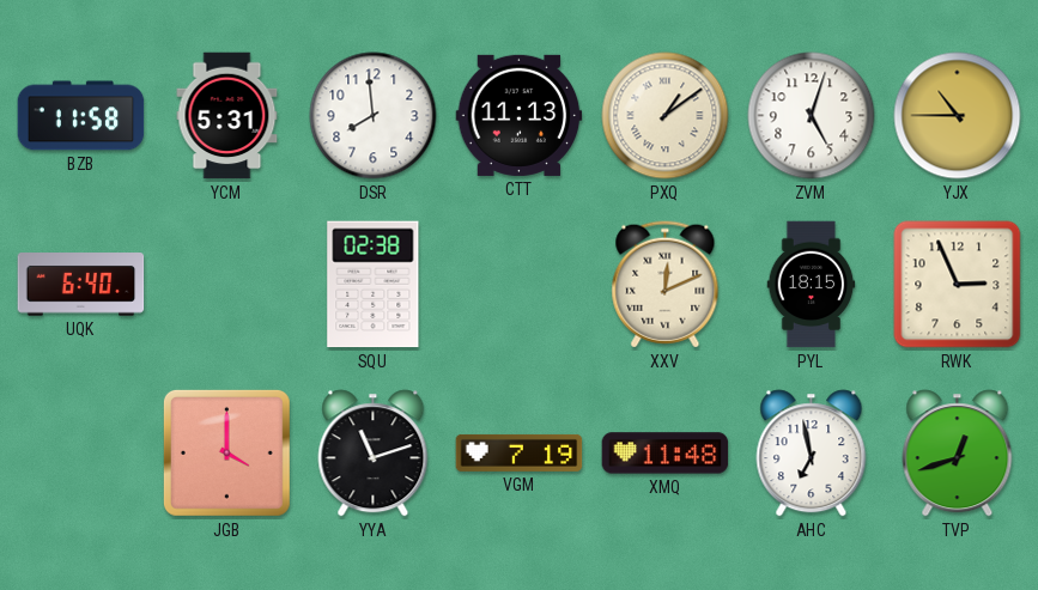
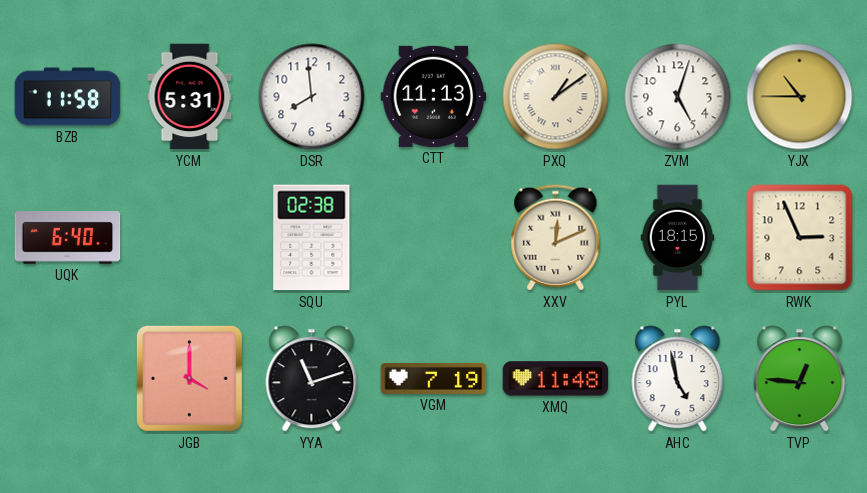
AHC: 6:58 -> 4:58
TVP: 12:42 -> 12:46
